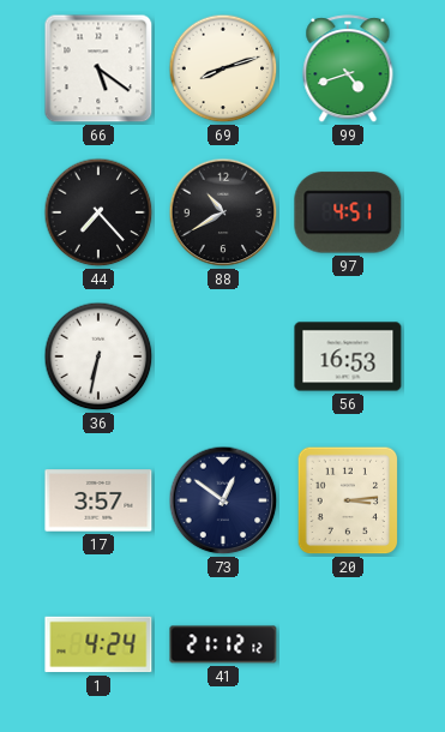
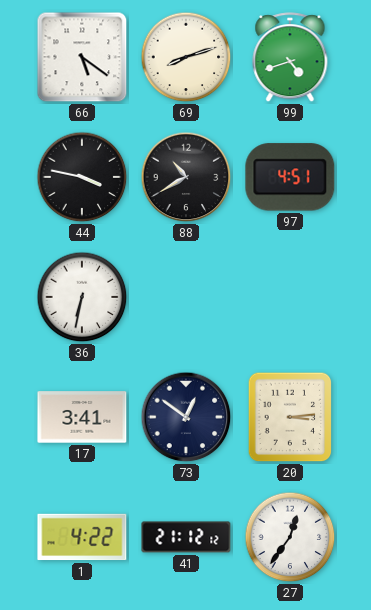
44: 7:23 -> 3:47
56: 16:53 -> none
17: 3:57 -> 3:41
1: 4:24 -> 4:22
27: none -> 12:36
